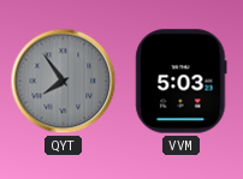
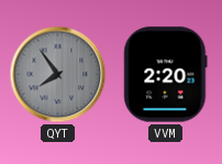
VVM: 5:03 -> 2:20
